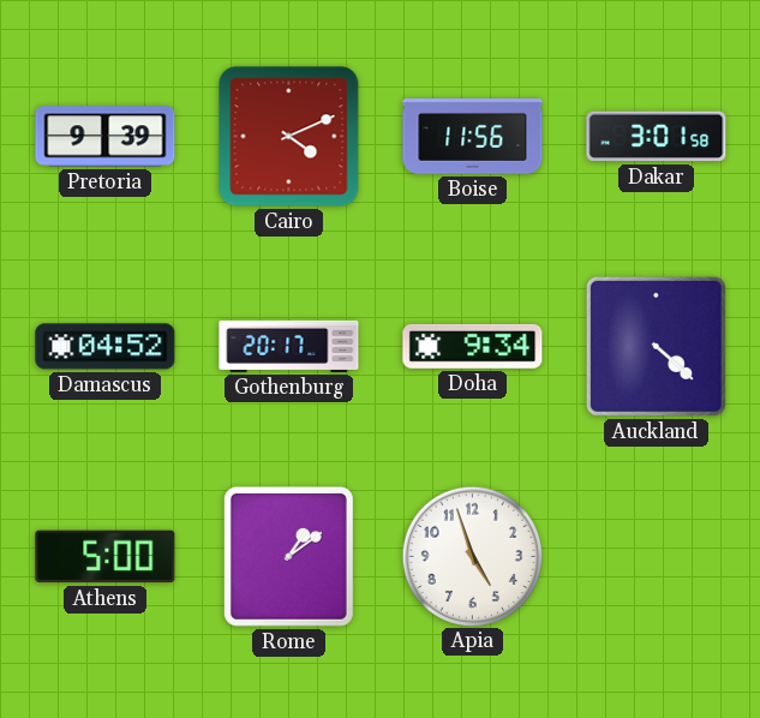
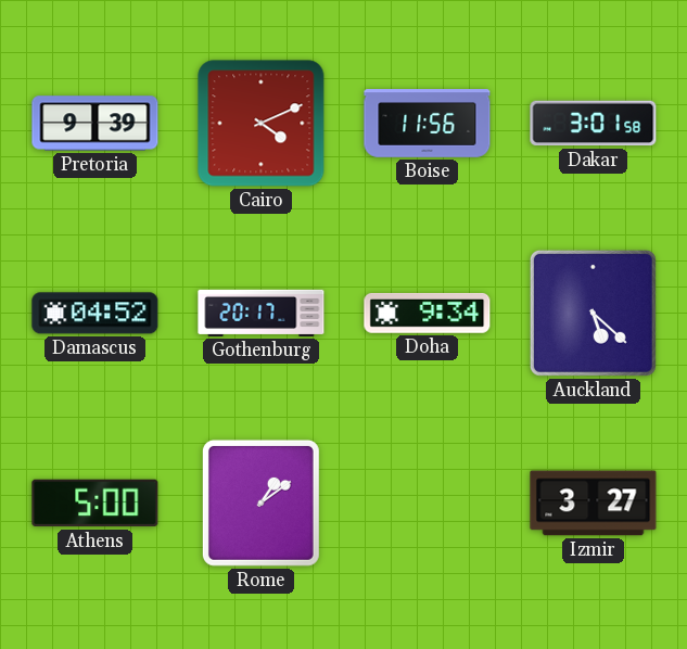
Auckland: 4:22 -> 5:22
Apia: 4:57 -> none
Izmir: none -> 3:27
